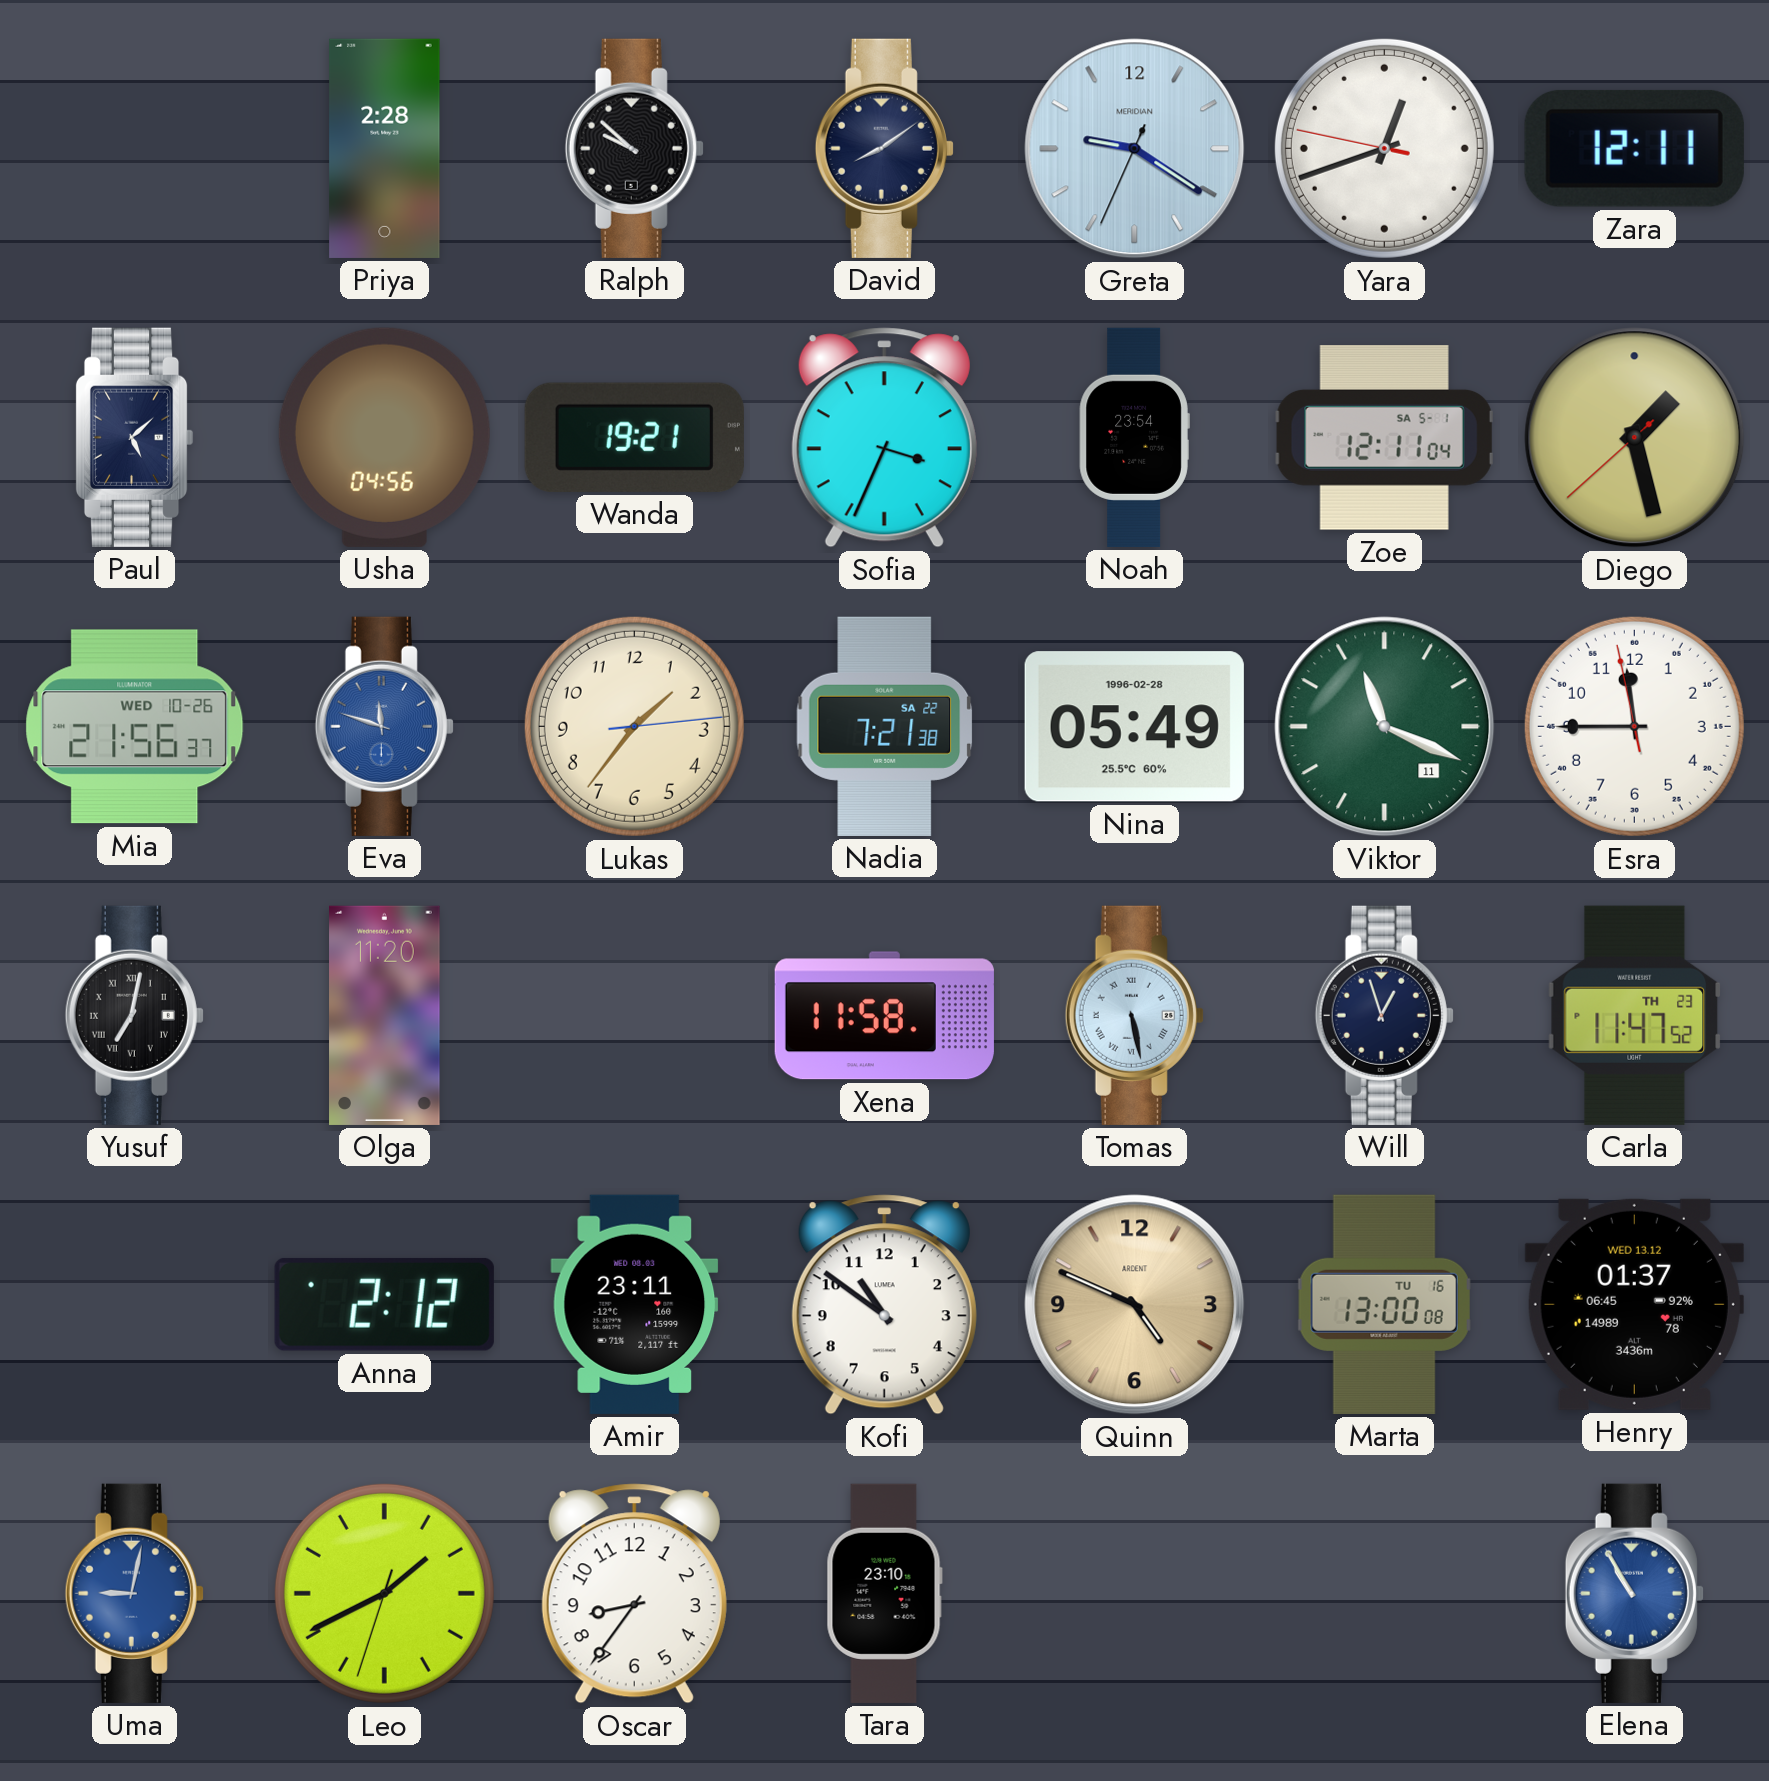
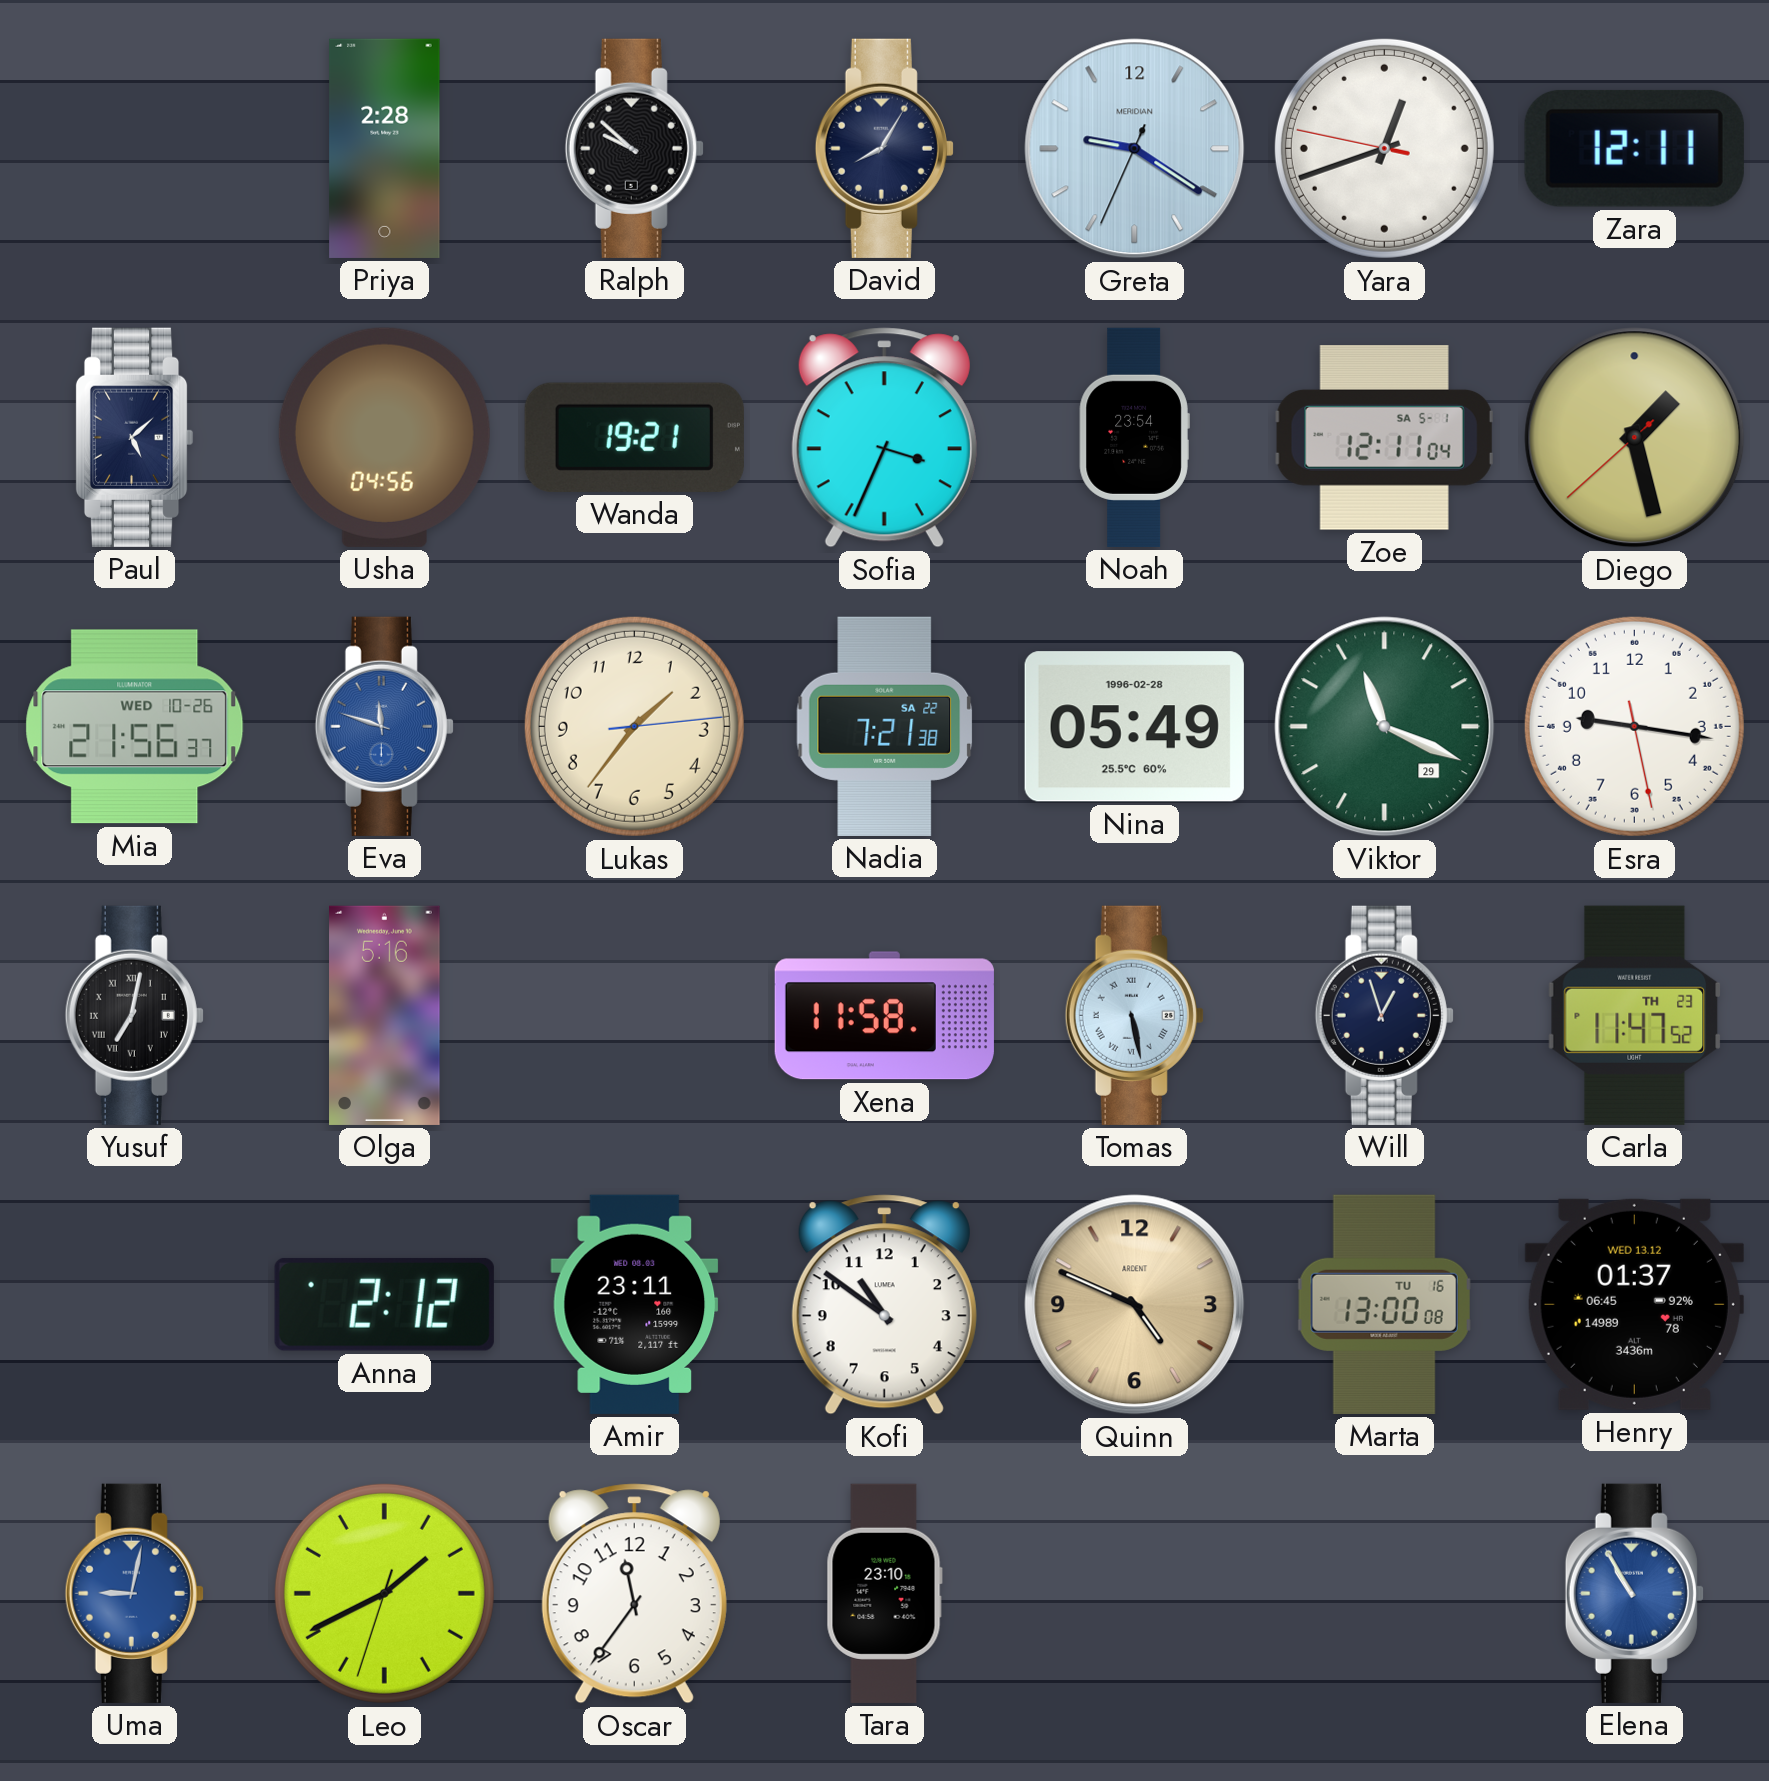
David: 8:09 -> 8:05
Viktor date: 11 -> 29
Esra: 11:44 -> 9:16
Olga: 11:20 -> 5:16
Oscar: 8:36 -> 11:36
